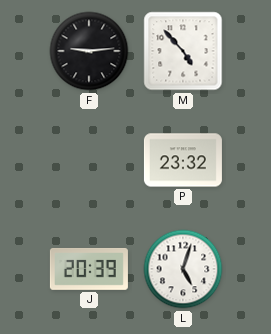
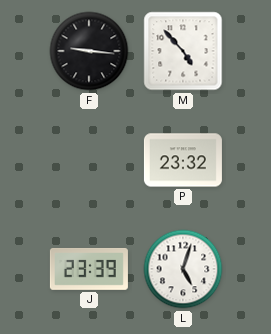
F: 9:14 -> 9:16
J: 20:39 -> 23:39
